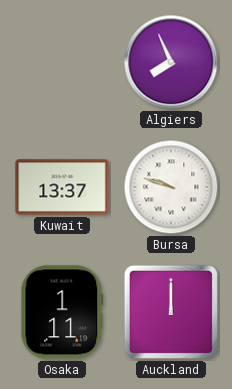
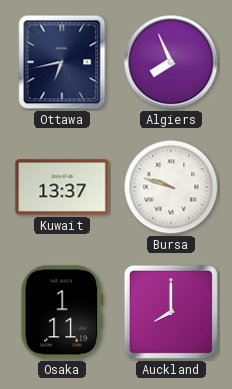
Ottawa: none -> 6:43
Auckland: 12:00 -> 8:00
